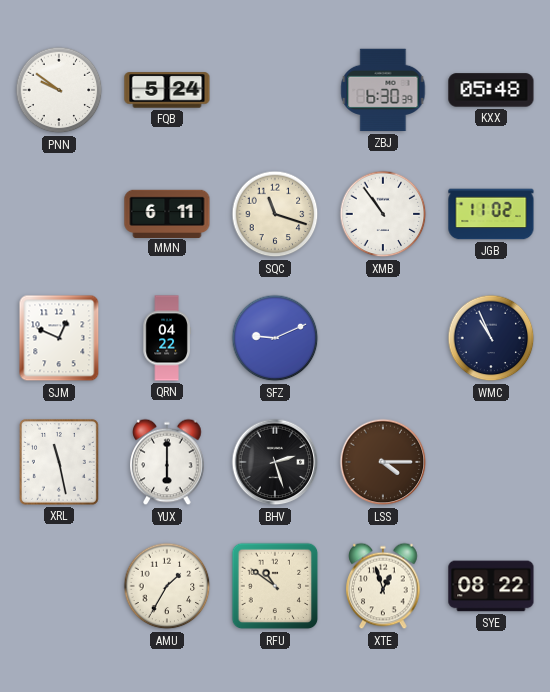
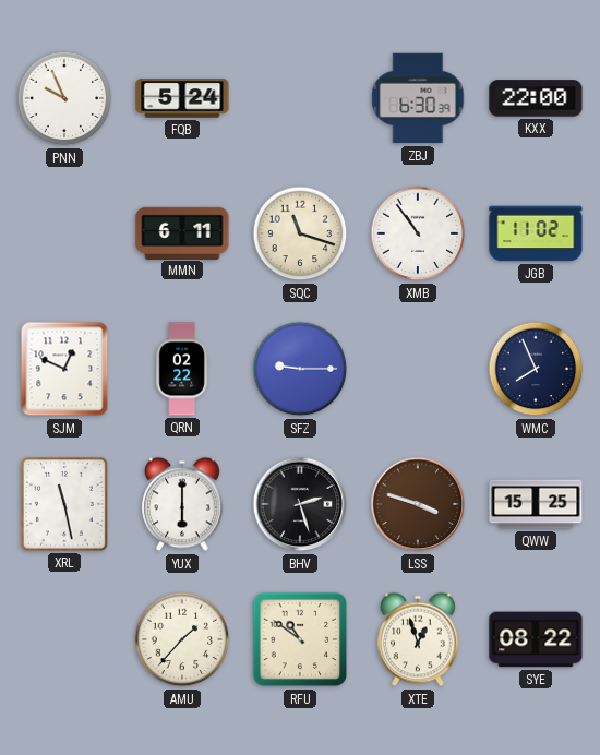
PNN: 9:51 -> 9:56
KXX: 05:48 -> 22:00
QRN: 04:22 -> 02:22
SFZ: 9:11 -> 9:15
WMC: 10:56 -> 7:56
LSS: 4:15 -> 3:48
QWW: none -> 15:25
AMU: 1:35 -> 1:37
